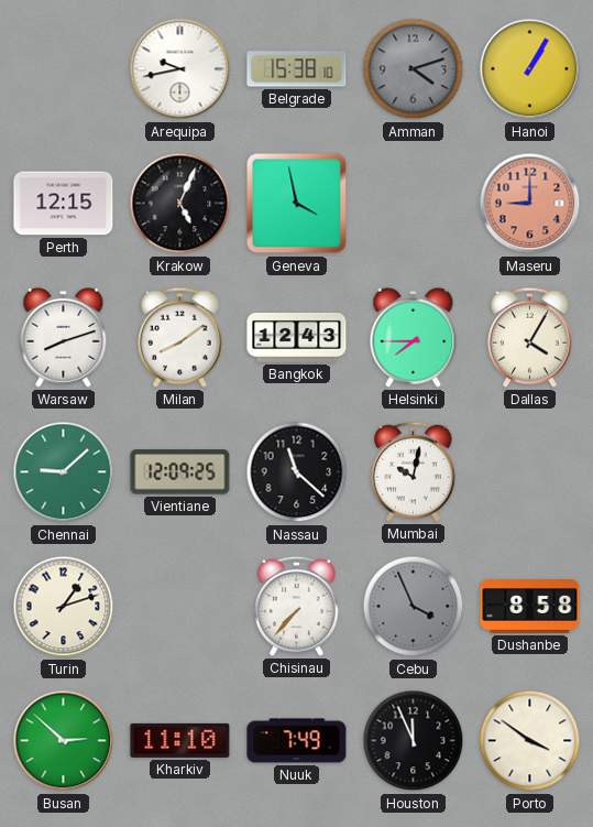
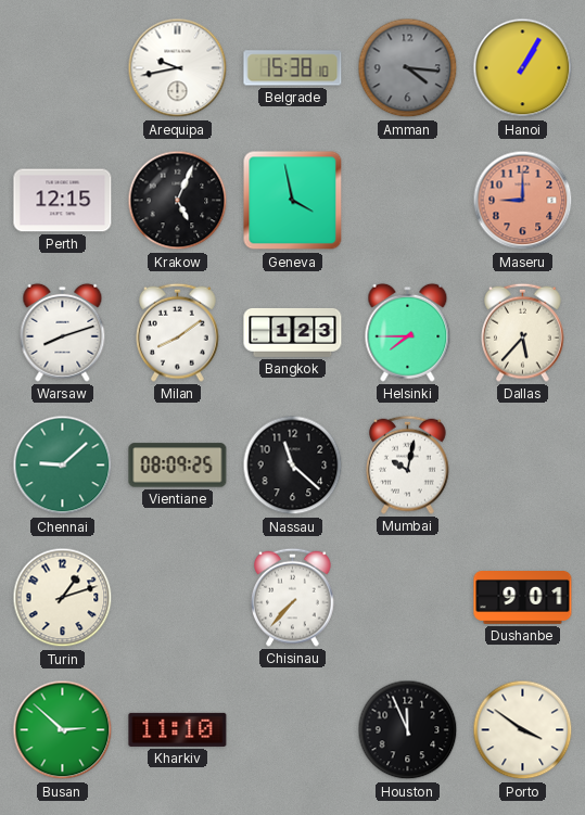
Amman: 4:12 -> 4:16
Bangkok: 12:43 -> 1:23
Dallas: 4:05 -> 5:37
Vientiane: 12:09 -> 08:09
Cebu: 3:56 -> none
Dushanbe: 8:58 -> 9:01
Nuuk: 7:49 -> none
